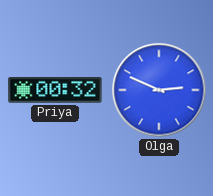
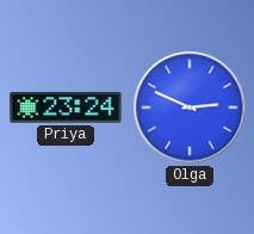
Priya: 00:32 -> 23:24
